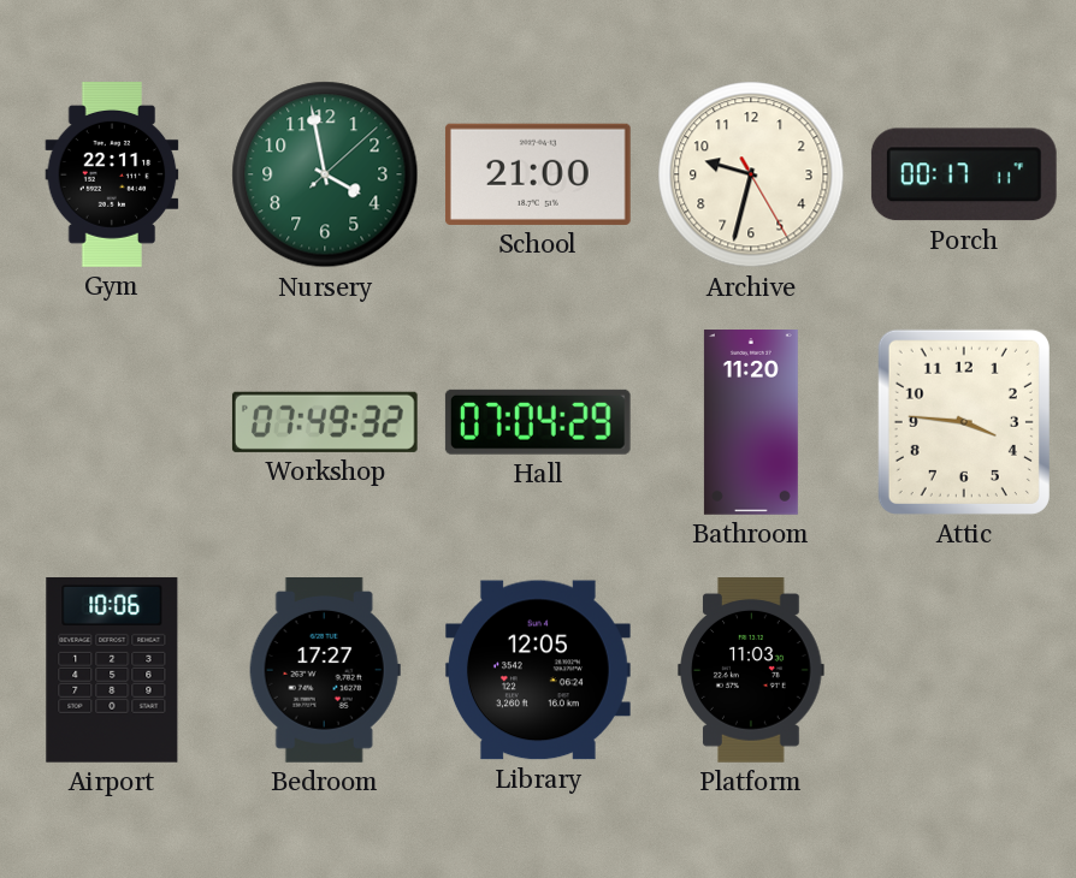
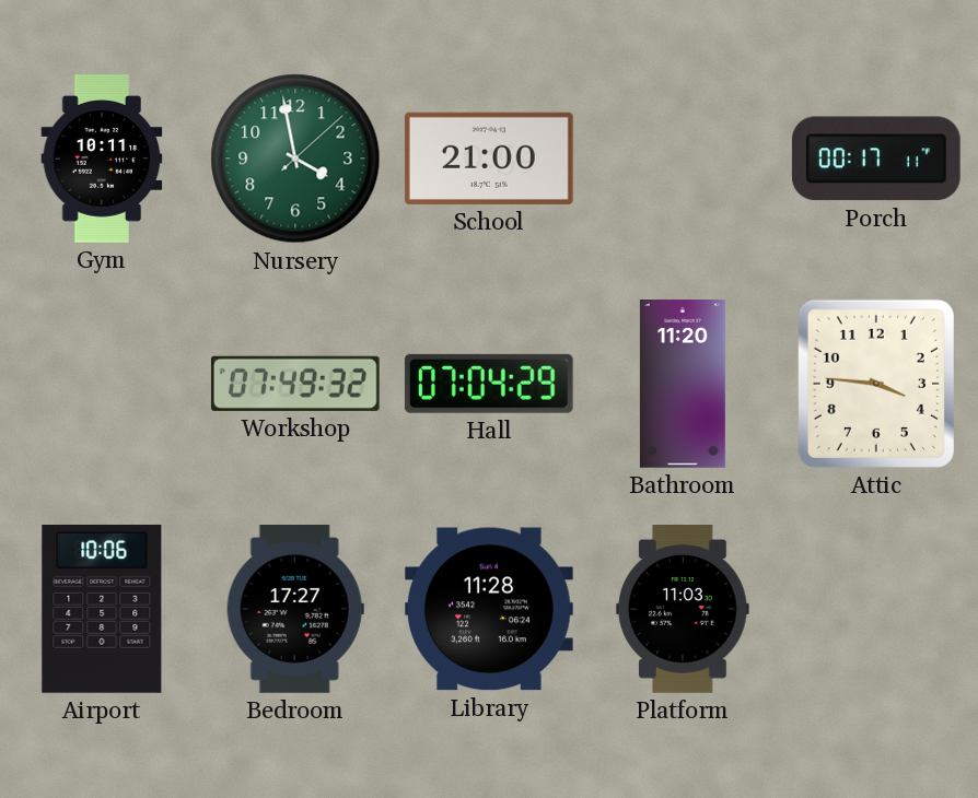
Gym: 22:11 -> 10:11
Archive: 9:32 -> none
Library: 12:05 -> 11:28
